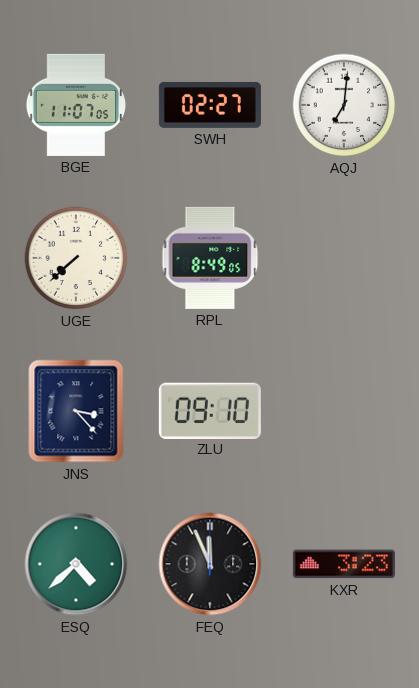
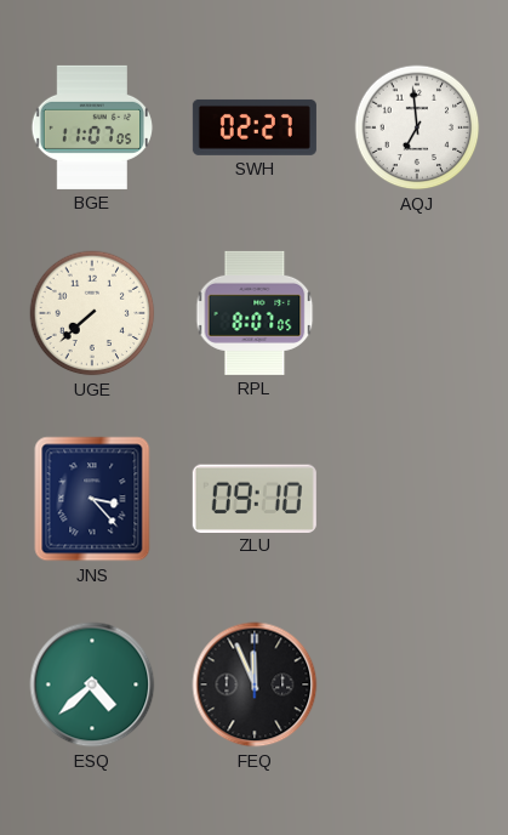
AQJ: 7:01 -> 6:59
RPL: 8:49 -> 8:07
KXR: 3:23 -> none
